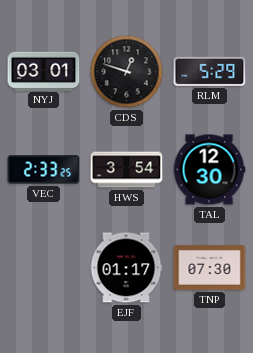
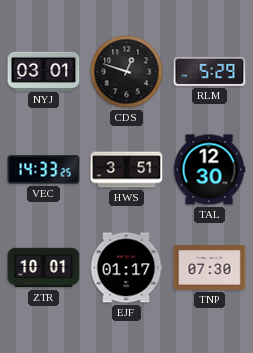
VEC: 2:33 -> 14:33
HWS: 3:54 -> 3:51
ZTR: none -> 10:01
